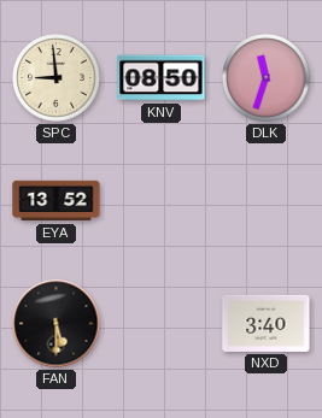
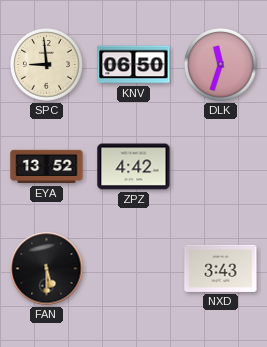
KNV: 08:50 -> 06:50
ZPZ: none -> 4:42
NXD: 3:40 -> 3:43
